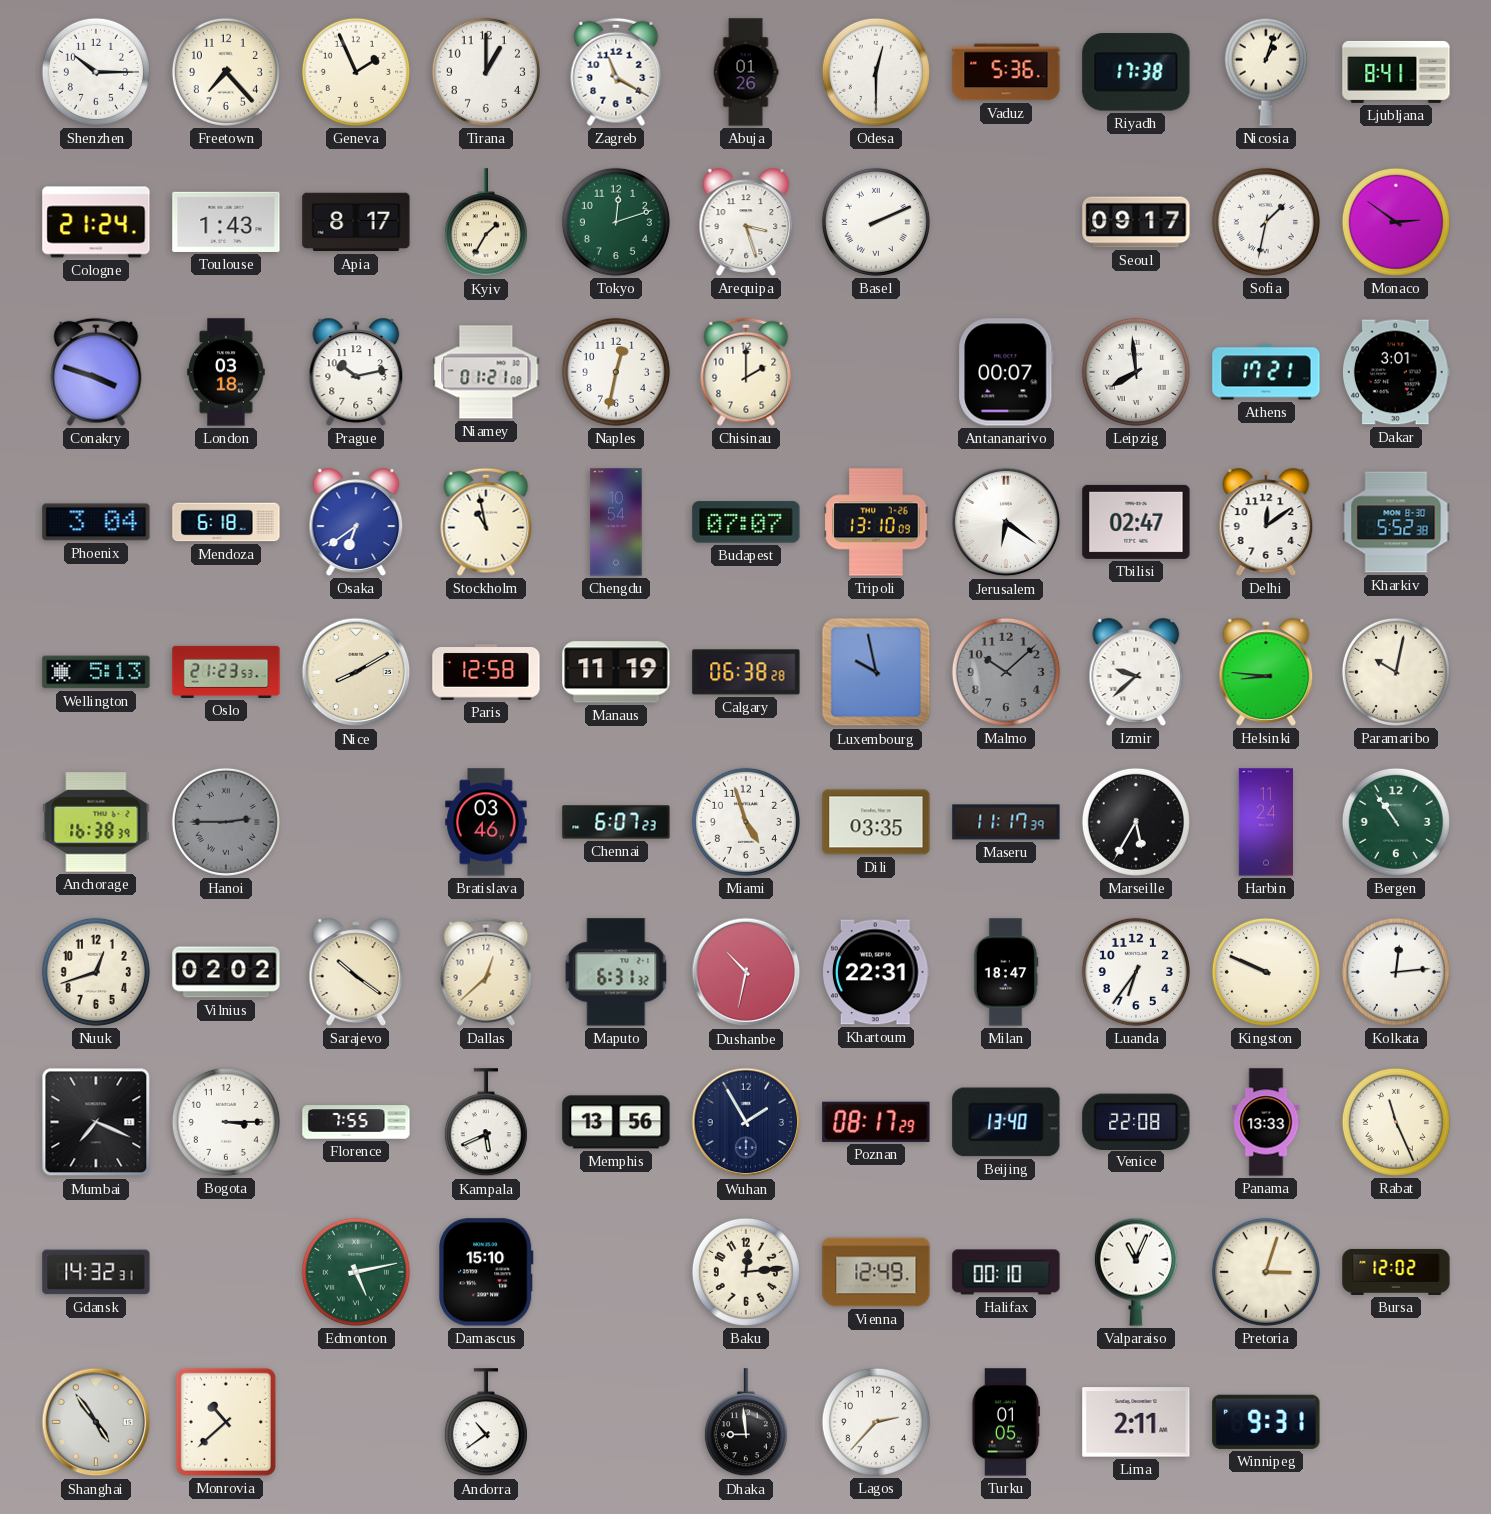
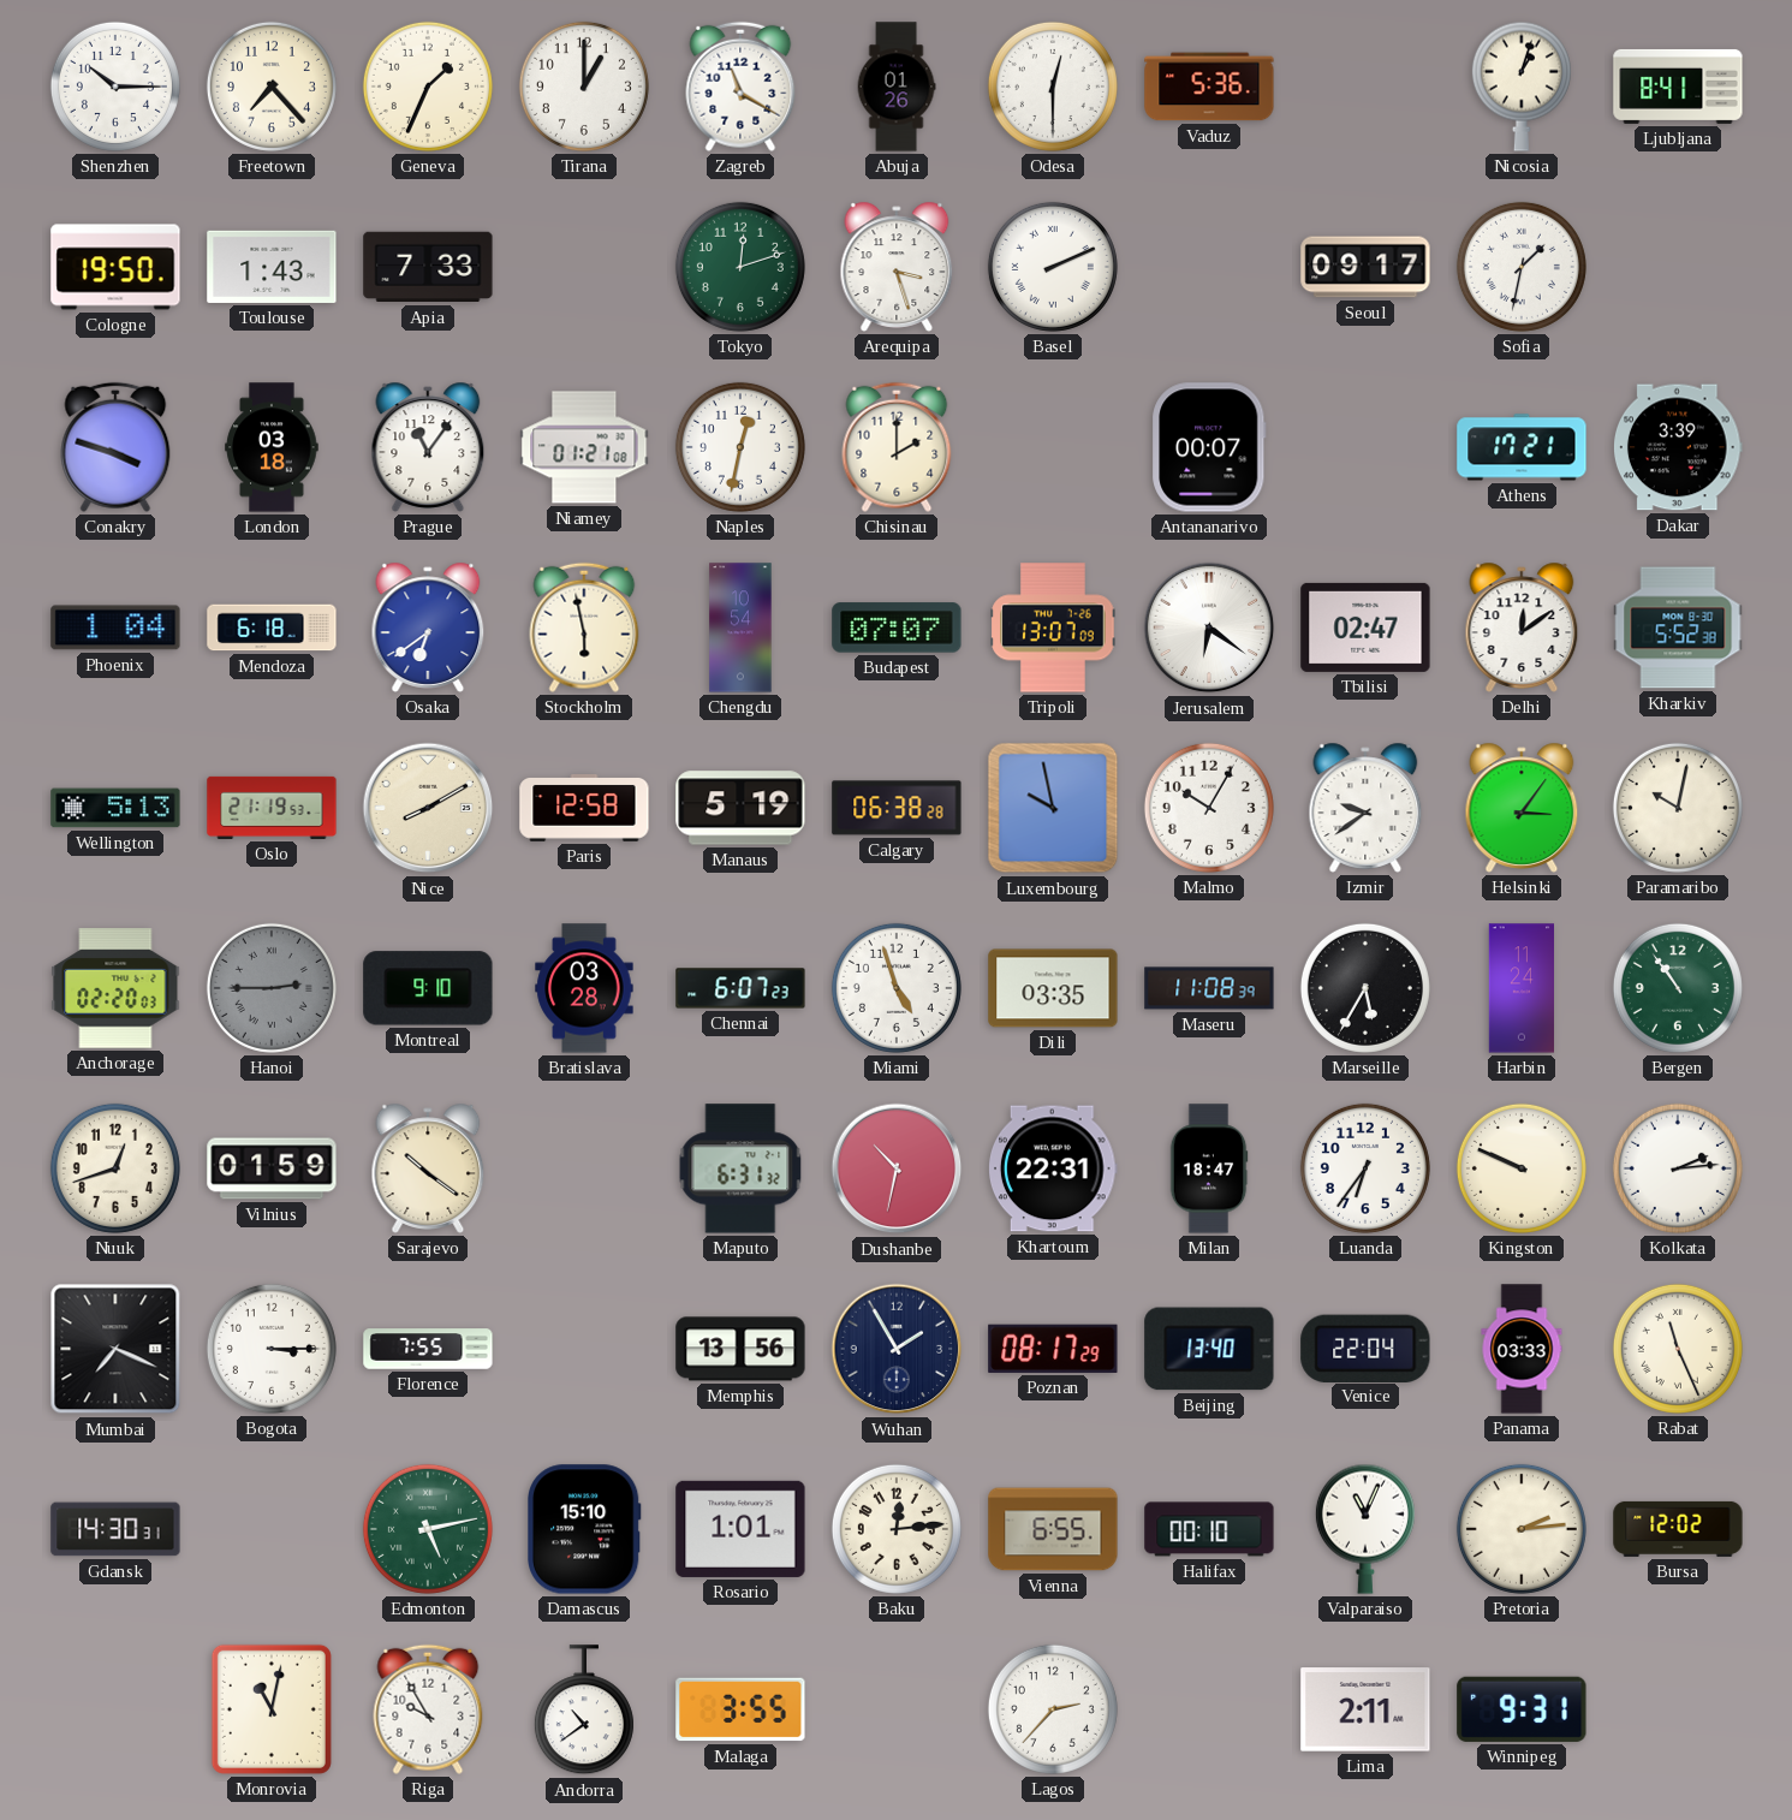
Geneva: 1:56 -> 1:34
Riyadh: 17:38 -> none
Cologne: 21:24 -> 19:50
Apia: 8:17 -> 7:33
Kyiv: 1:35 -> none
Monaco: 2:51 -> none
Prague: 10:13 -> 11:06
Leipzig: 7:59 -> none
Dakar: 3:01 -> 3:39
Phoenix: 3:04 -> 1:04
Stockholm: 10:58 -> 5:58
Tripoli: 13:10 -> 13:07
Oslo: 21:23 -> 21:19
Manaus: 11:19 -> 5:19
Malmo: 10:08 -> 10:05
Malmo dial: grey -> white
Izmir: 9:38 -> 9:39
Helsinki: 8:46 -> 3:06
Anchorage: 16:38 -> 02:20
Montreal: none -> 9:10
Bratislava: 03:46 -> 03:28
Maseru: 11:17 -> 11:08
Vilnius: 02:02 -> 01:59
Dallas: 12:38 -> none
Kolkata: 12:14 -> 2:14
Kampala: 5:41 -> none
Venice: 22:08 -> 22:04
Panama: 13:33 -> 03:33
Gdansk: 14:32 -> 14:30
Rosario: none -> 1:01
Vienna: 12:49 -> 6:55
Pretoria: 3:03 -> 2:14
Shanghai: 4:54 -> none
Monrovia: 10:38 -> 11:02
Riga: none -> 9:55
Malaga: none -> 3:55
Dhaka: 8:59 -> none
Turku: 01:05 -> none
